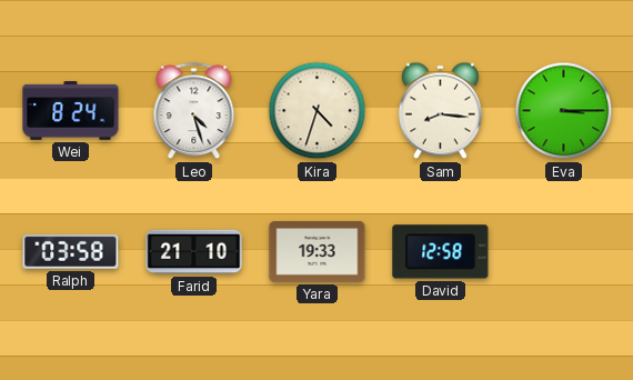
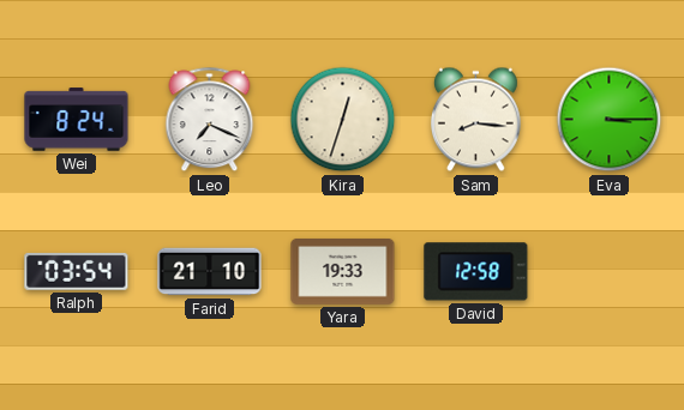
Leo: 4:27 -> 7:19
Kira: 4:33 -> 12:33
Ralph: 03:58 -> 03:54
